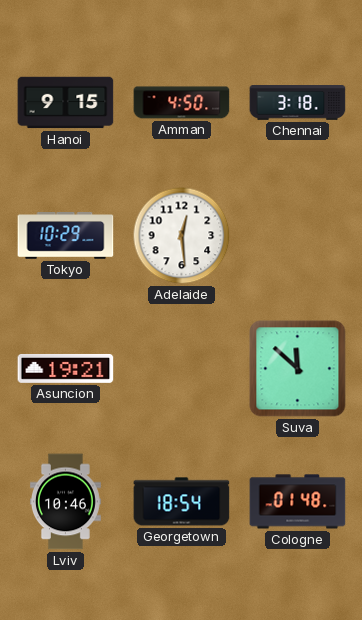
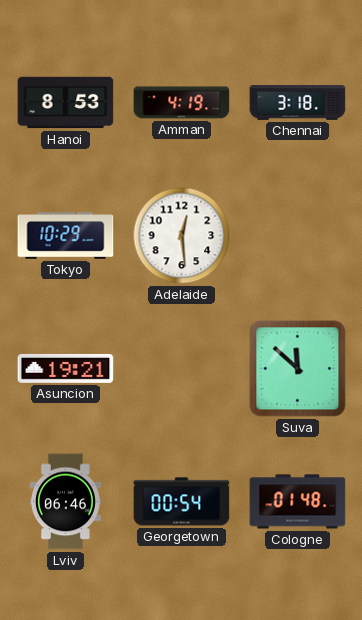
Hanoi: 9:15 -> 8:53
Amman: 4:50 -> 4:19
Lviv: 10:46 -> 06:46
Georgetown: 18:54 -> 00:54
